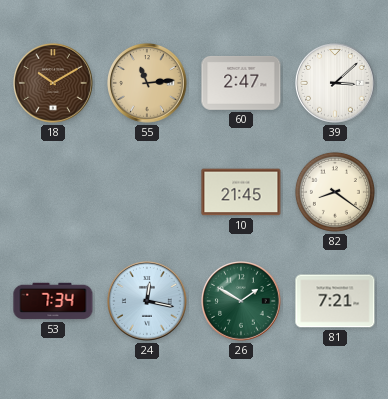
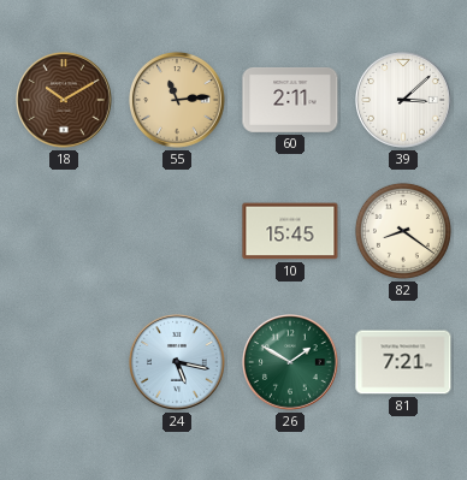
60: 2:47 -> 2:11
10: 21:45 -> 15:45
53: 7:34 -> none
24: 12:17 -> 5:17
